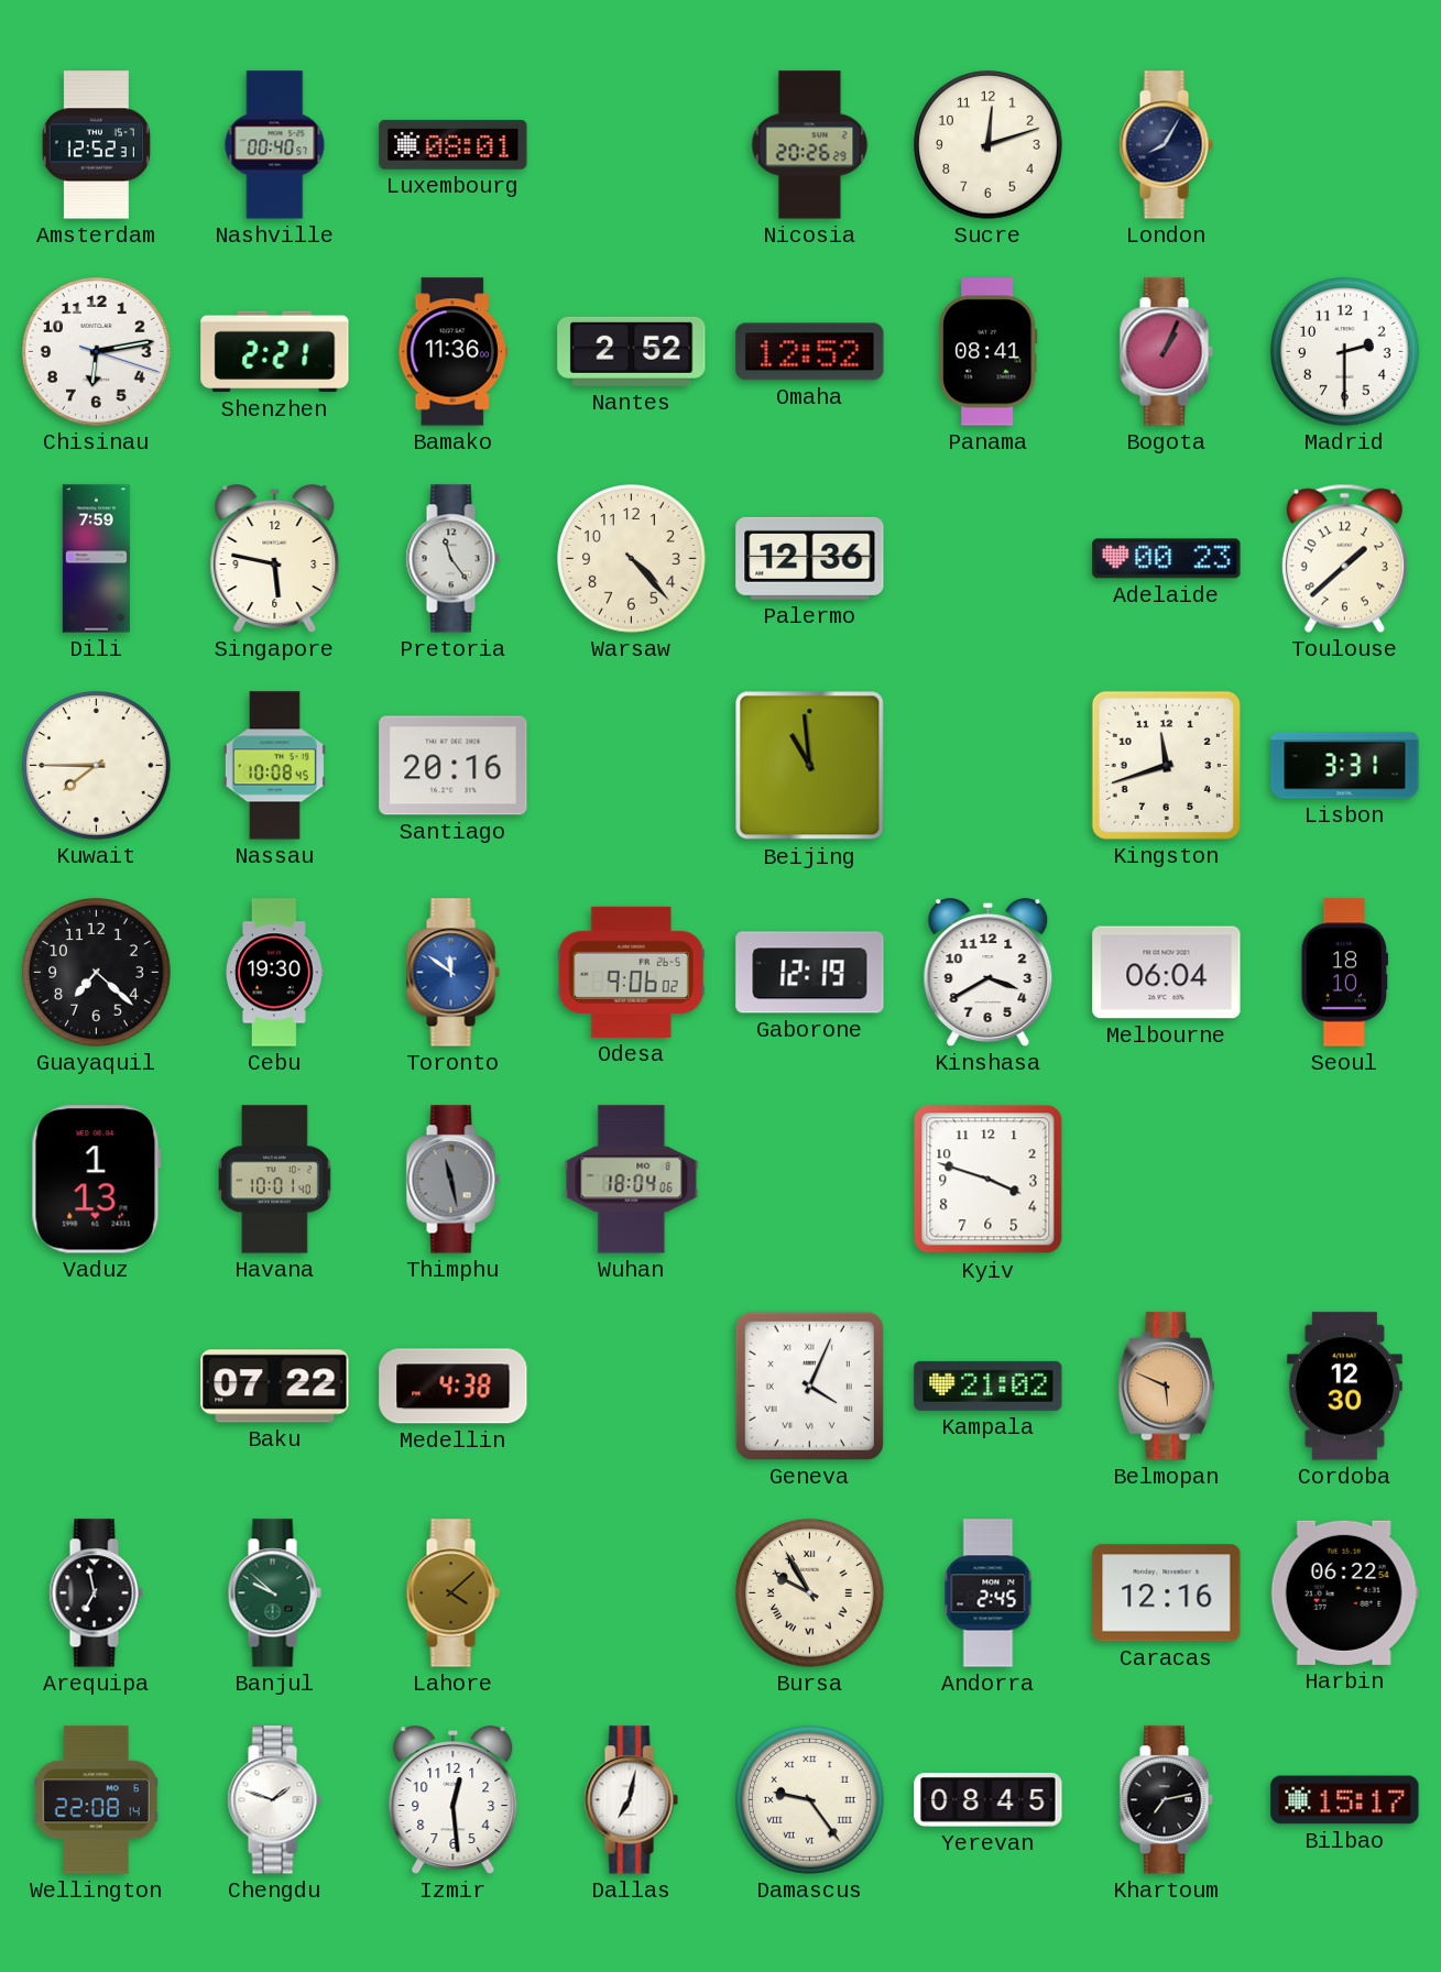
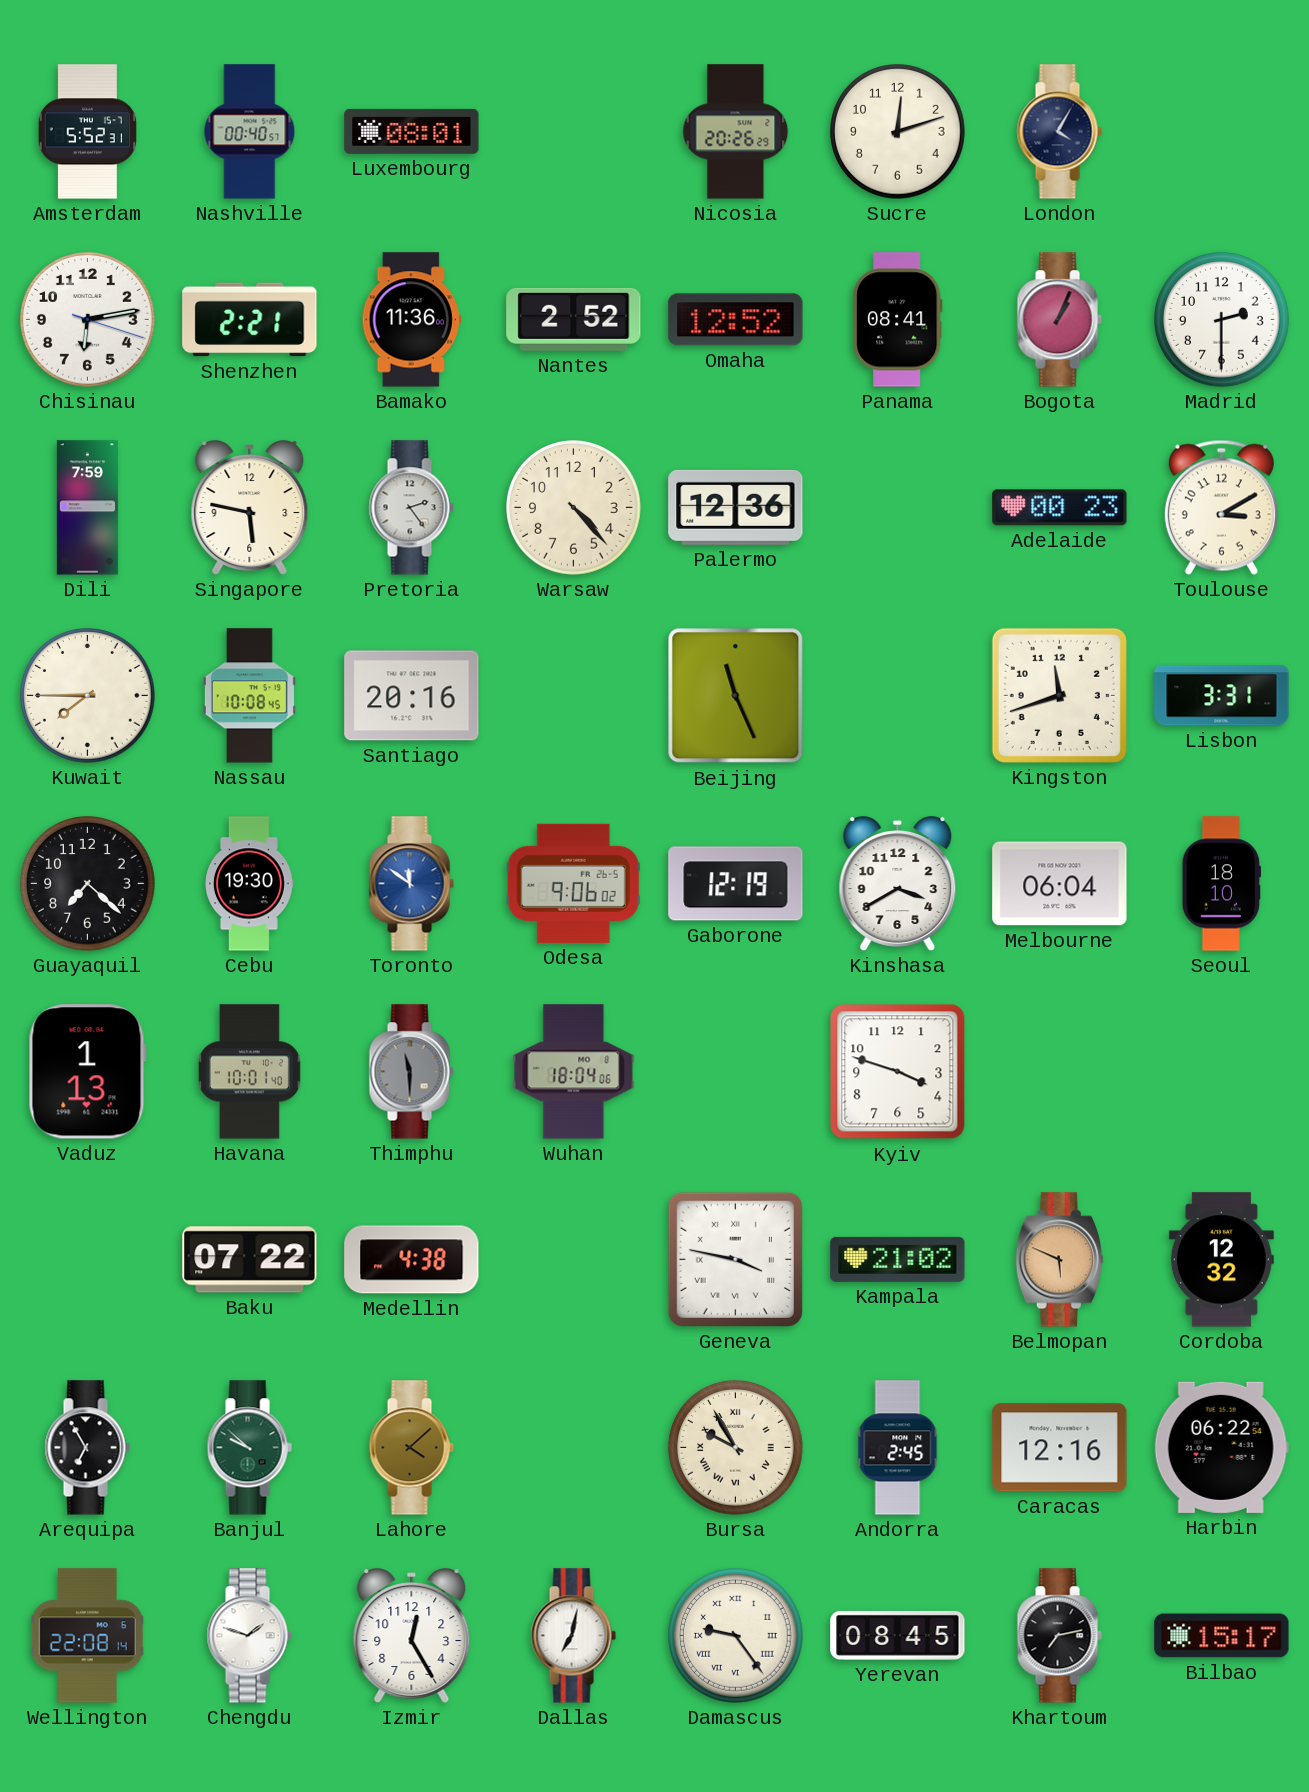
Amsterdam: 12:52 -> 5:52
London: 8:05 -> 4:05
Pretoria: 11:24 -> 2:24
Toulouse: 1:38 -> 3:10
Beijing: 10:59 -> 11:26
Thimphu: 11:28 -> 11:30
Geneva: 4:04 -> 3:47
Cordoba: 12:30 -> 12:32
Arequipa: 6:58 -> 6:55
Izmir: 12:29 -> 12:25
